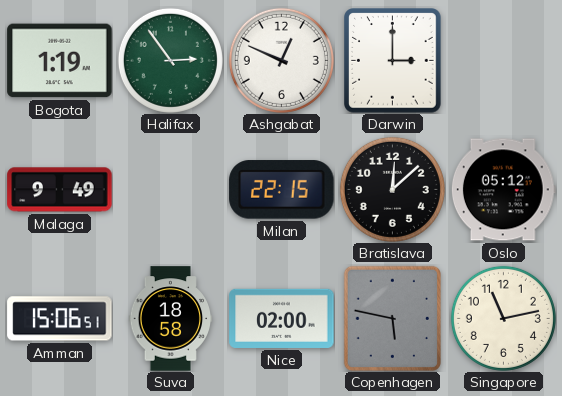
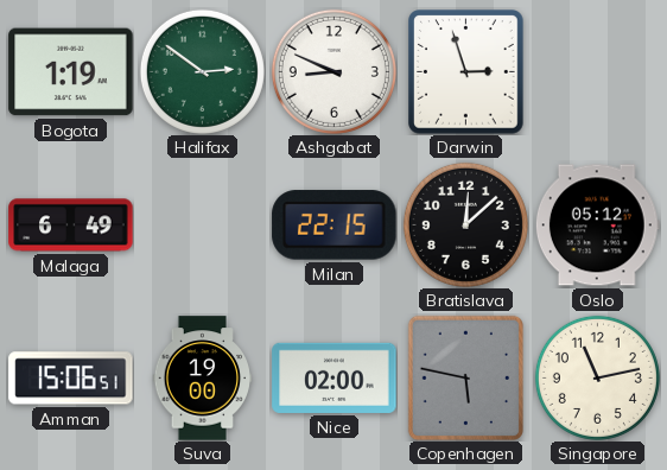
Halifax: 2:54 -> 2:51
Ashgabat: 12:49 -> 8:49
Darwin: 3:00 -> 2:57
Malaga: 9:49 -> 6:49
Suva: 18:58 -> 19:00
